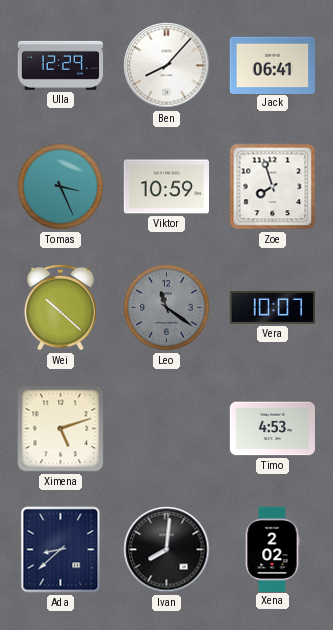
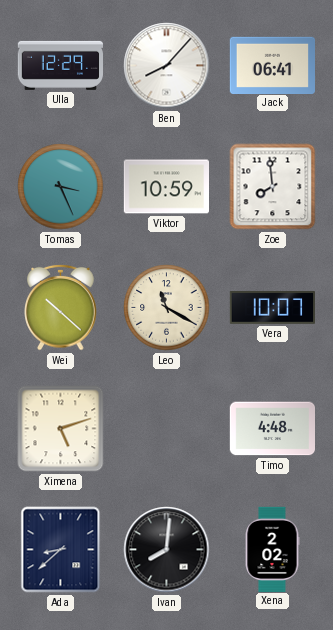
Zoe: 7:57 -> 7:59
Leo: 11:21 -> 11:20
Leo dial: grey -> cream
Timo: 4:53 -> 4:48
